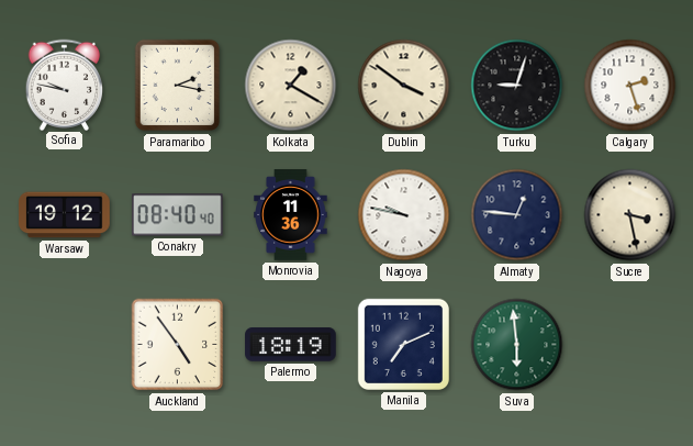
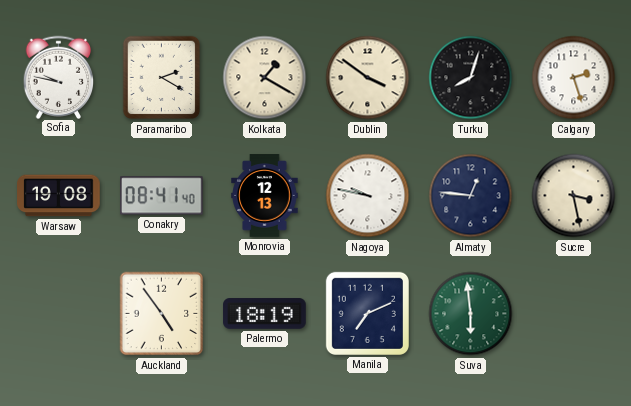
Paramaribo: 2:17 -> 2:20
Turku: 9:03 -> 8:03
Warsaw: 19:12 -> 19:08
Conakry: 08:40 -> 08:41
Monrovia: 11:36 -> 12:13
